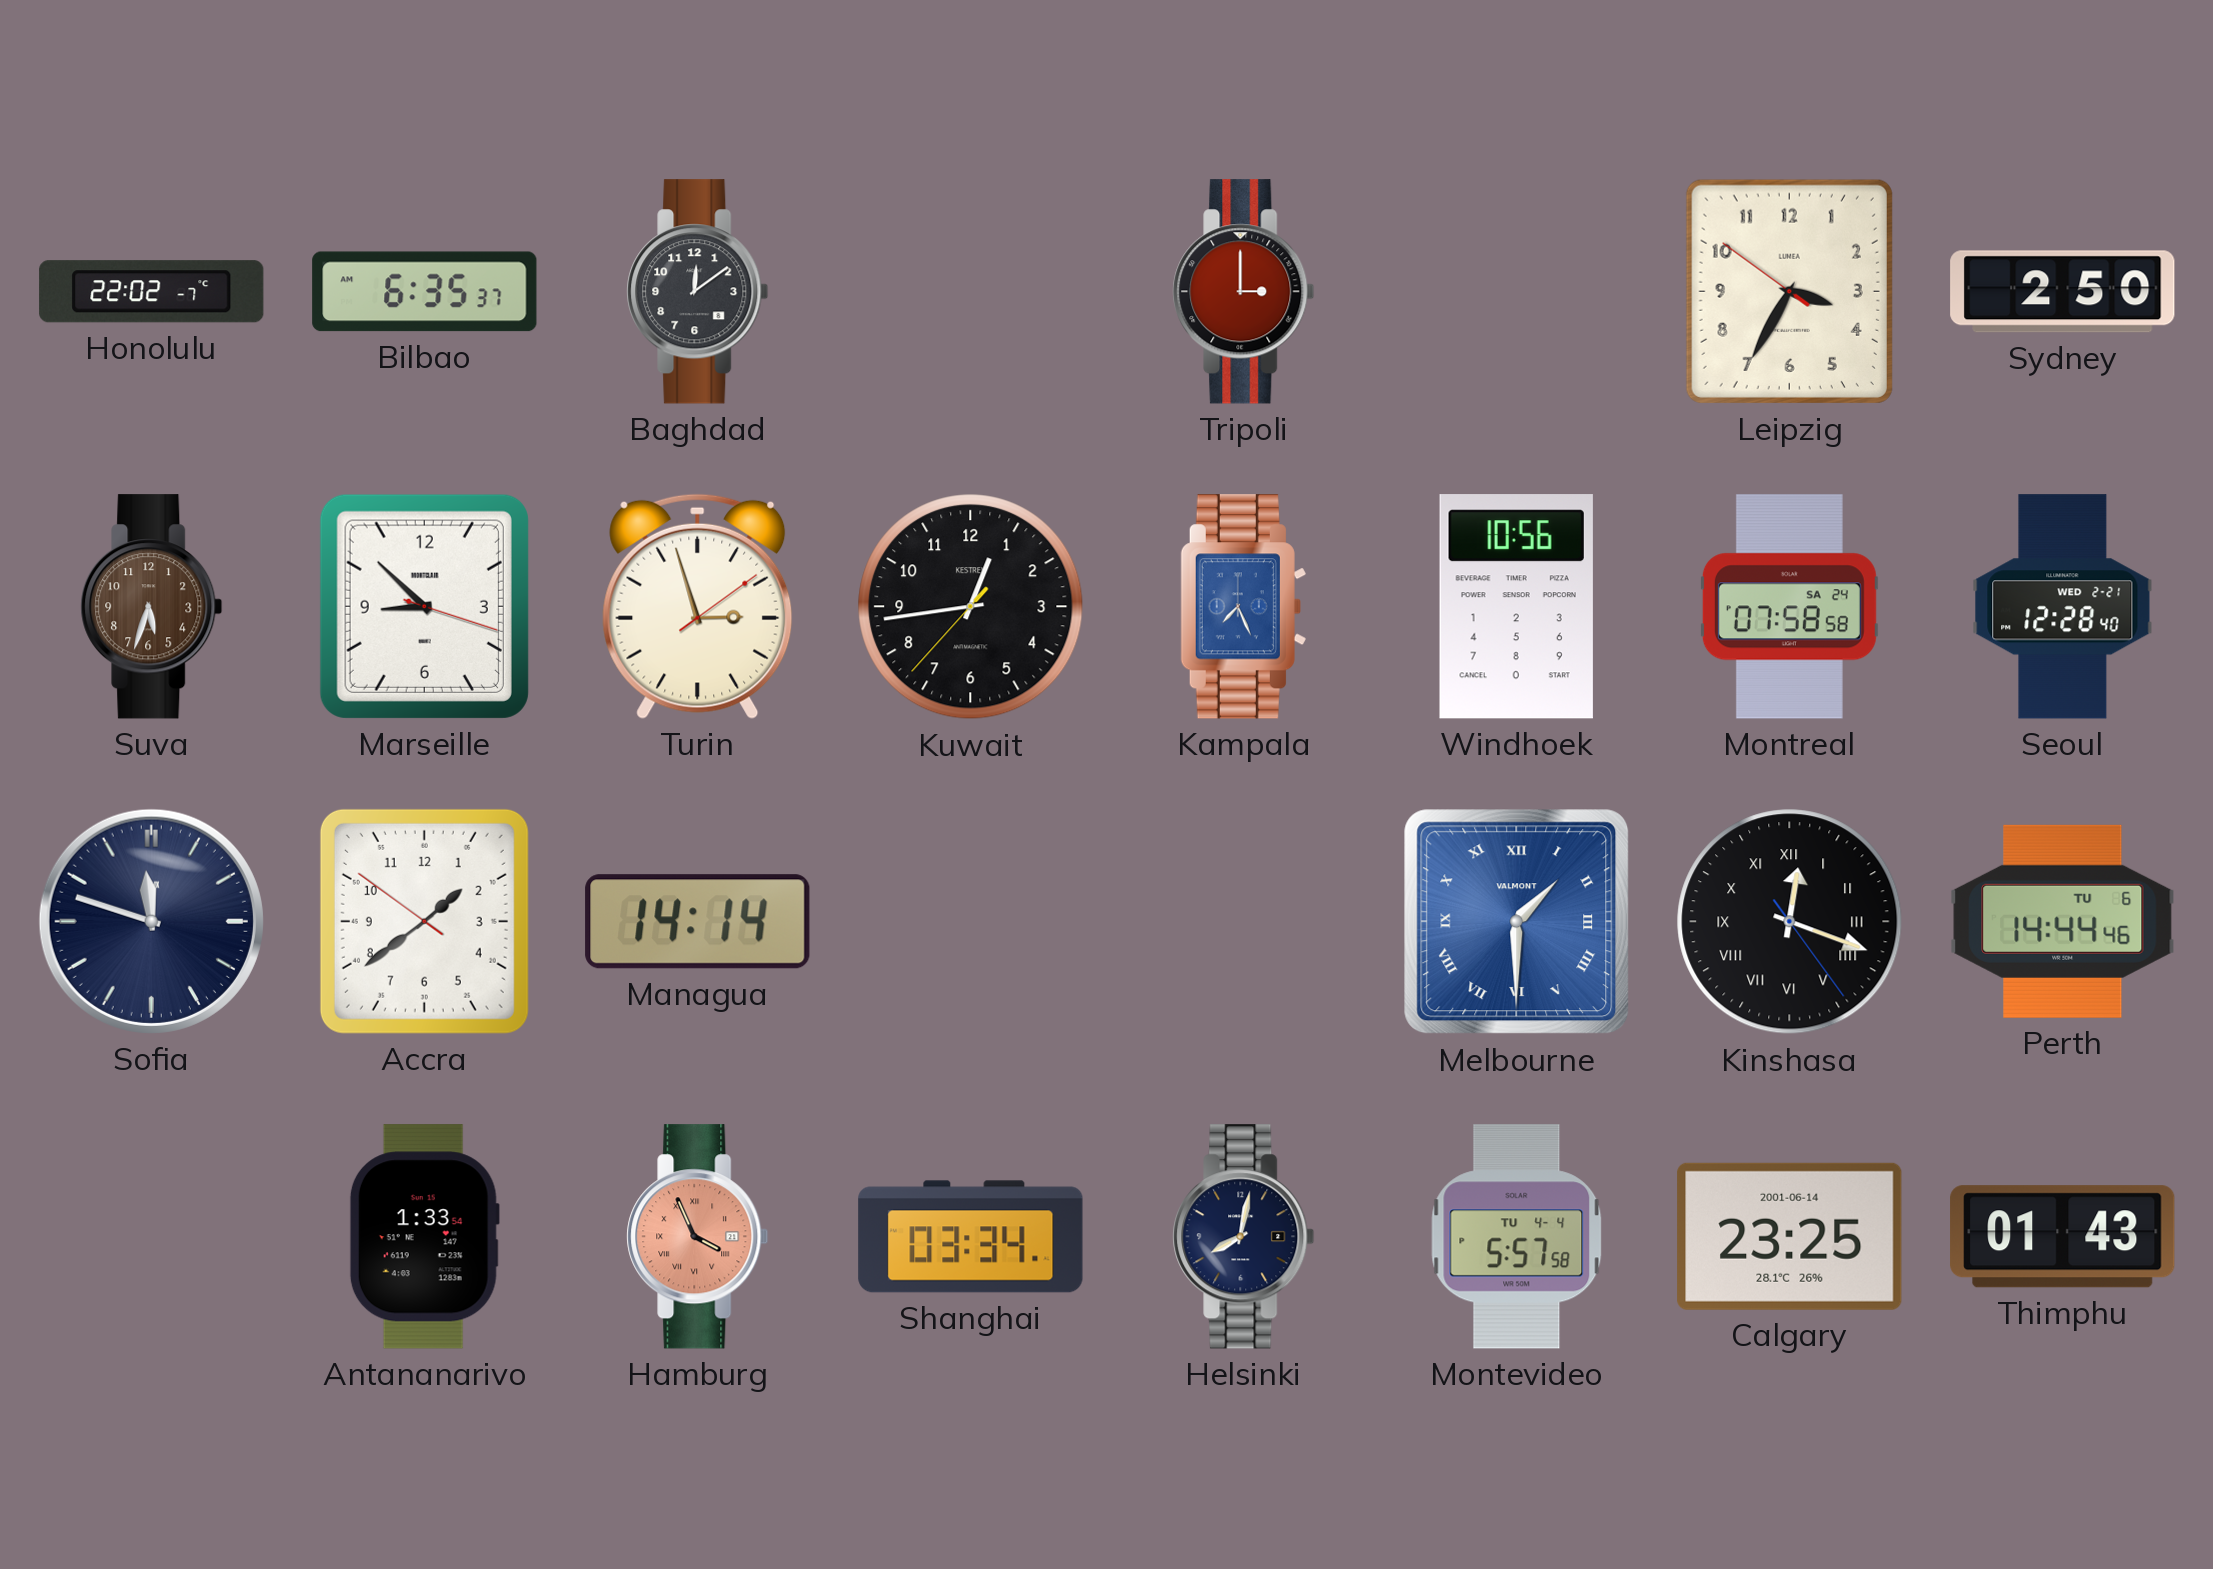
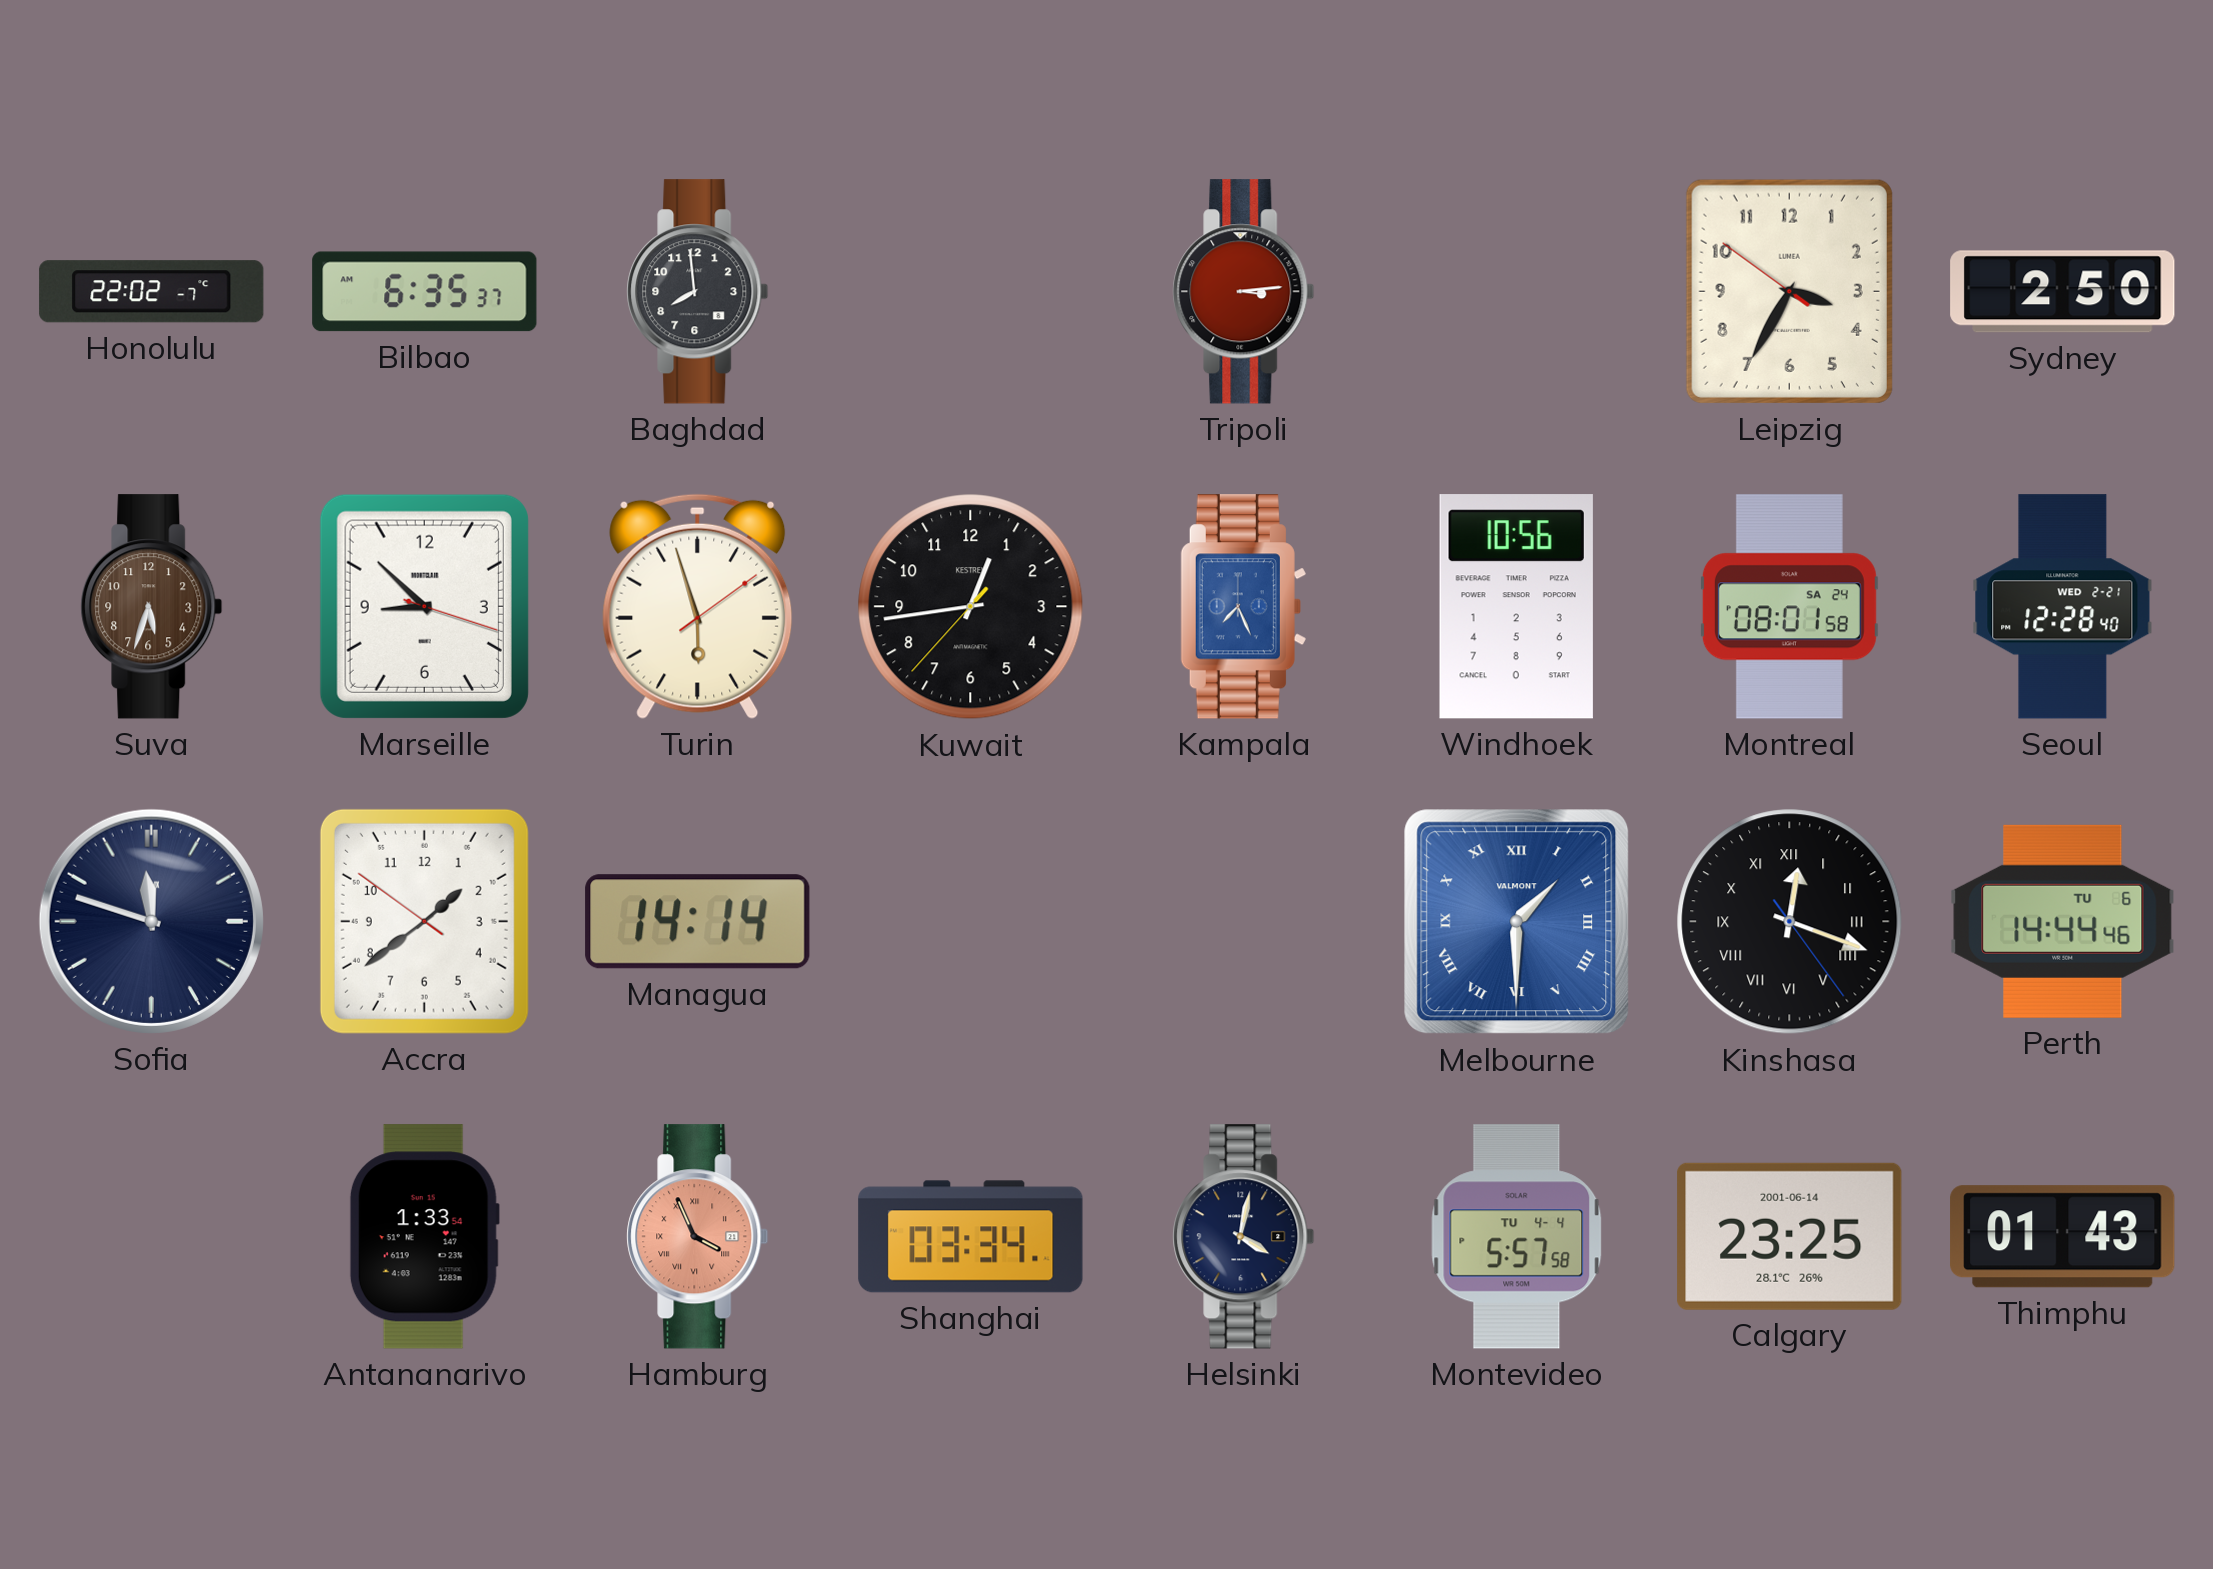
Baghdad: 12:09 -> 7:59
Tripoli: 3:00 -> 3:14
Turin: 2:57 -> 5:57
Montreal: 07:58 -> 08:01
Helsinki: 8:02 -> 4:02
